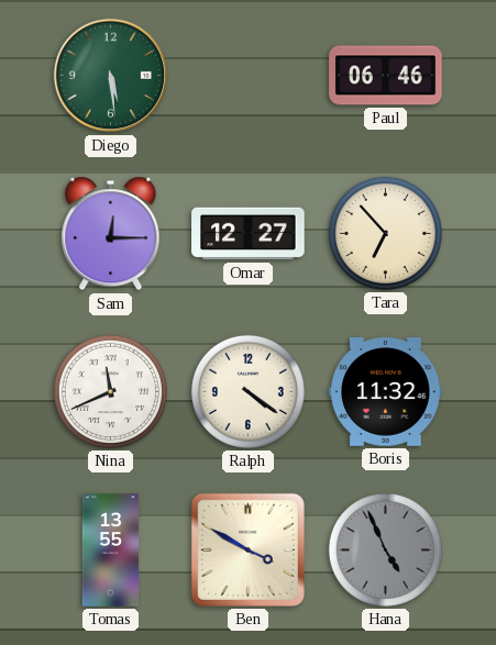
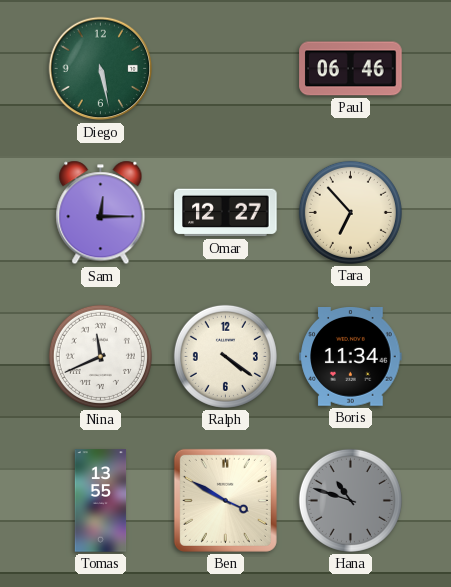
Diego: 5:29 -> 5:28
Boris: 11:32 -> 11:34
Hana: 4:56 -> 10:48
